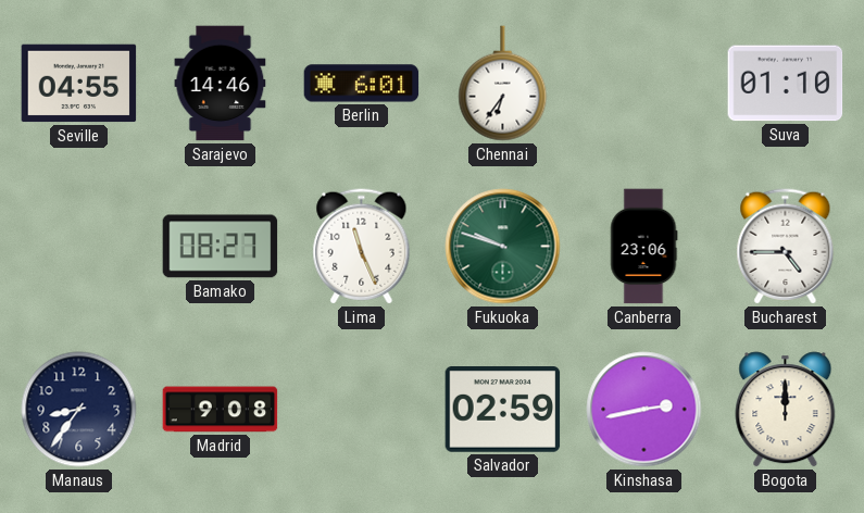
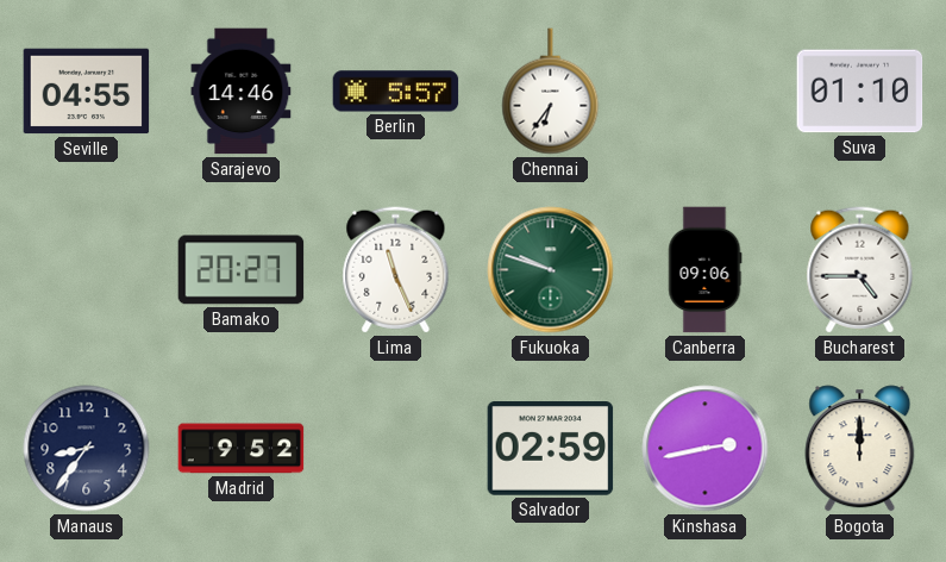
Berlin: 6:01 -> 5:57
Bamako: 08:27 -> 20:27
Canberra: 23:06 -> 09:06
Madrid: 9:08 -> 9:52
